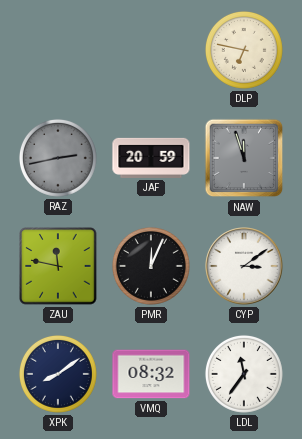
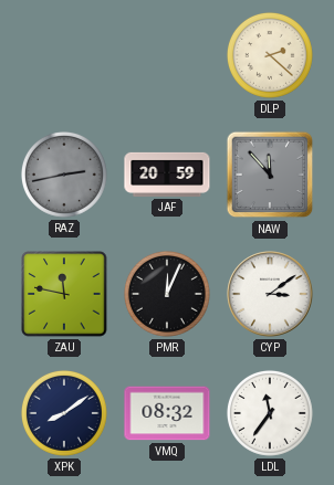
DLP: 6:47 -> 2:22
NAW: 11:57 -> 11:53
